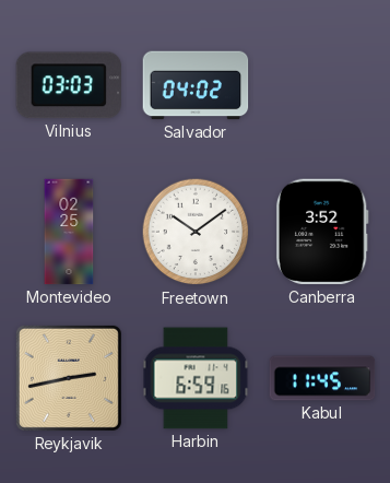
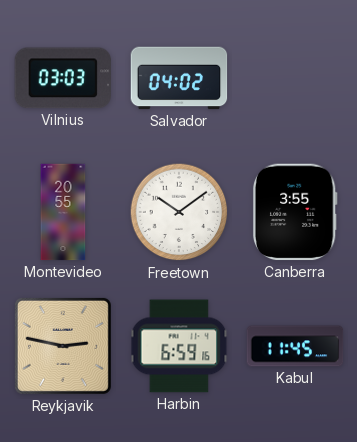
Montevideo: 02:25 -> 20:55
Canberra: 3:52 -> 3:55
Reykjavik: 2:43 -> 2:47
